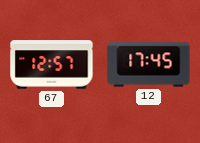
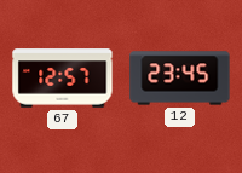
12: 17:45 -> 23:45
